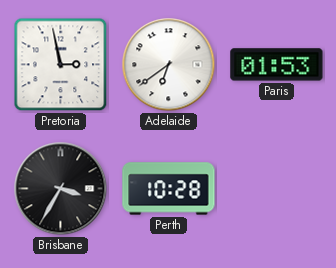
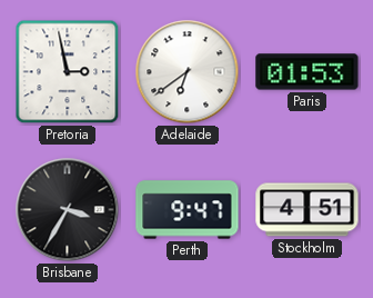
Perth: 10:28 -> 9:47
Stockholm: none -> 4:51
